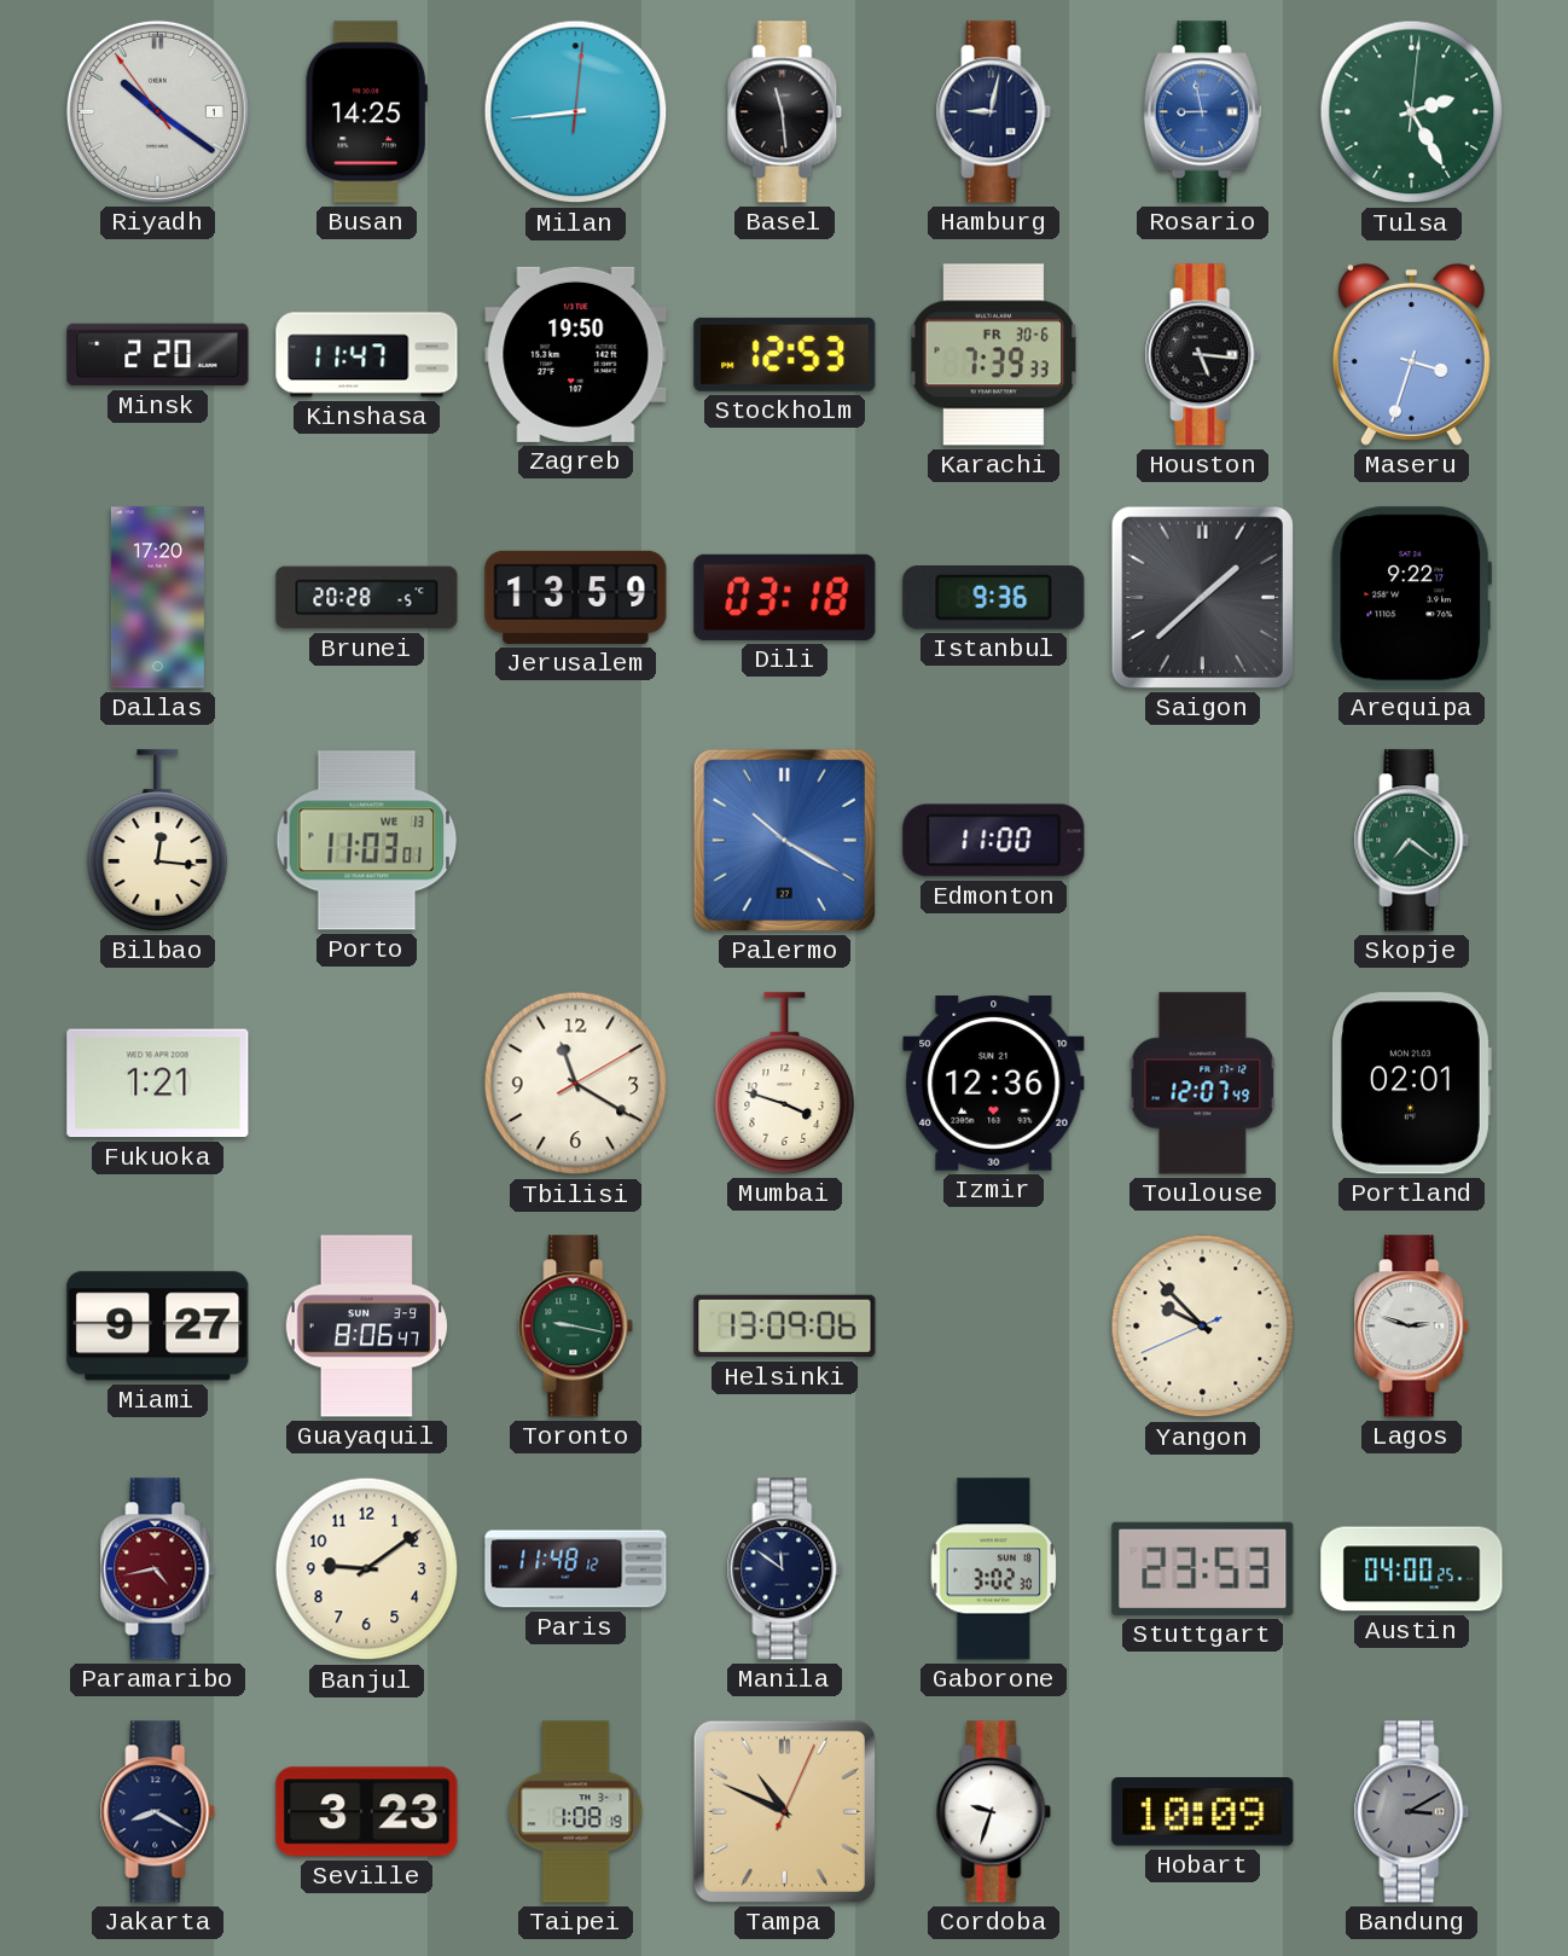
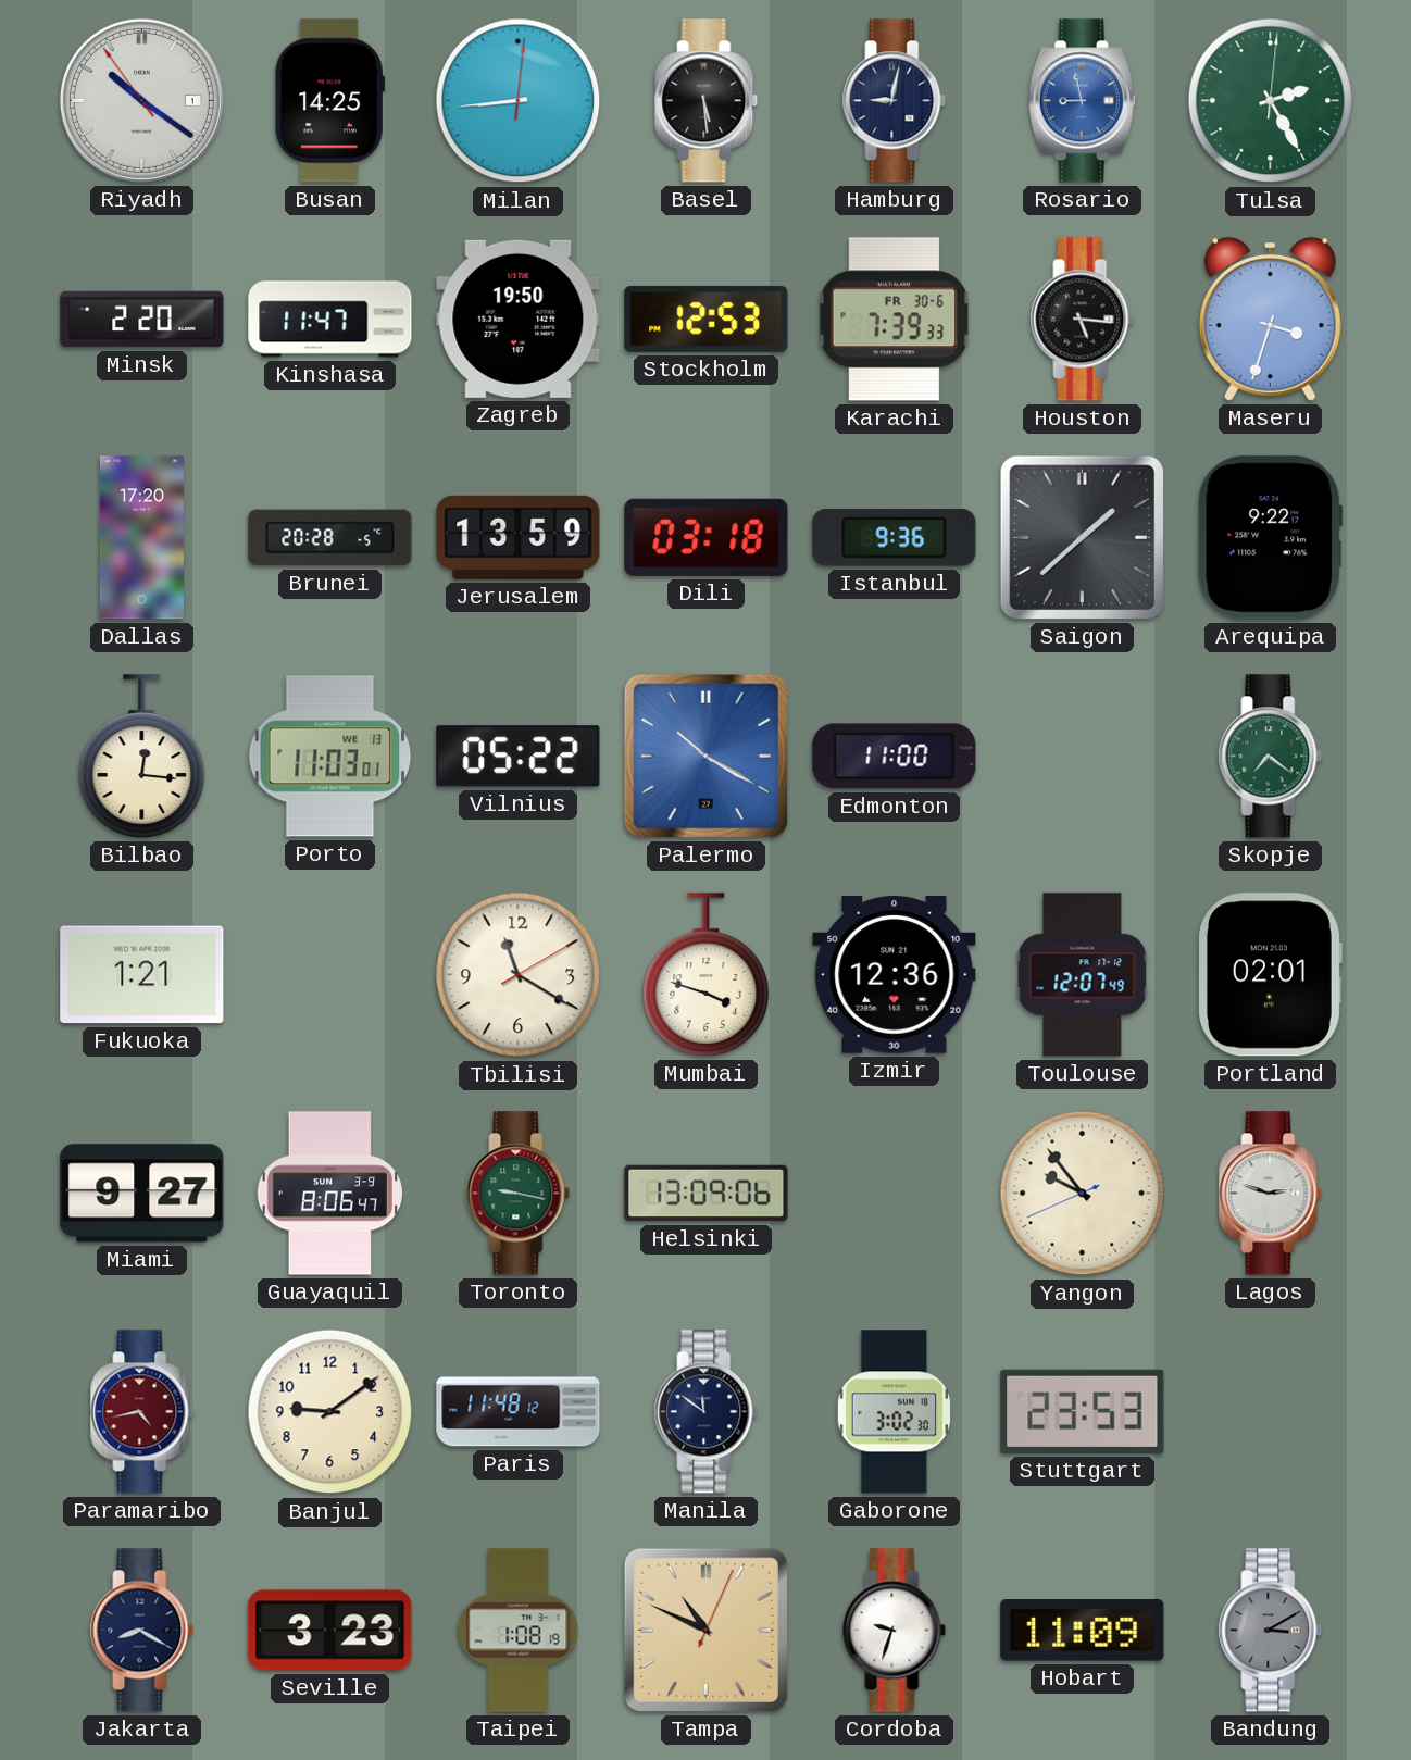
Basel: 11:29 -> 5:29
Vilnius: none -> 05:22
Yangon: 9:52 -> 9:53
Austin: 04:00 -> none
Hobart: 10:09 -> 11:09
